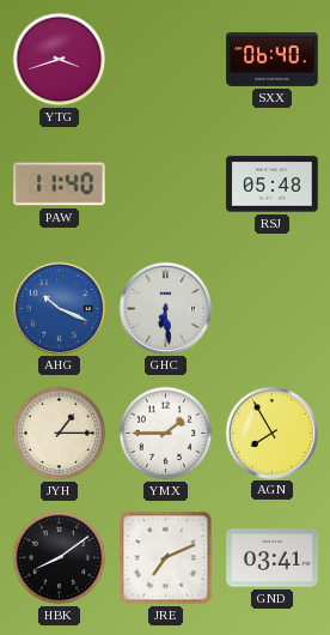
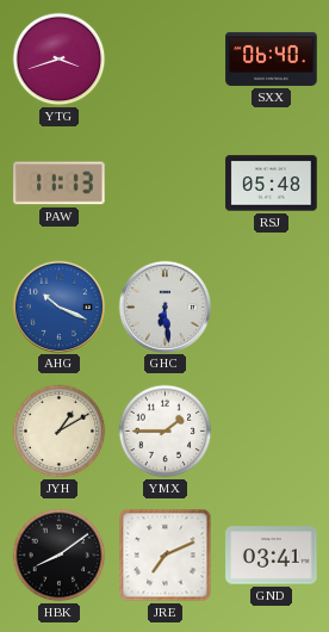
PAW: 11:40 -> 11:13
JYH: 1:15 -> 1:10
AGN: 7:55 -> none
